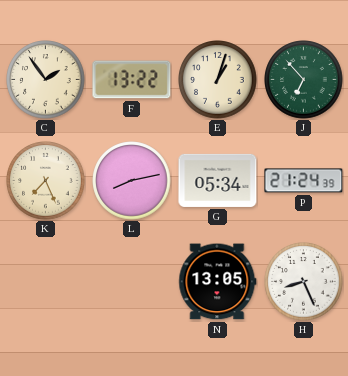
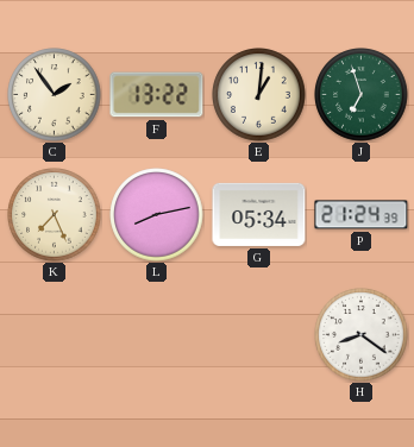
E: 1:03 -> 1:01
J: 6:53 -> 6:57
N: 13:05 -> none
H: 8:26 -> 8:21
